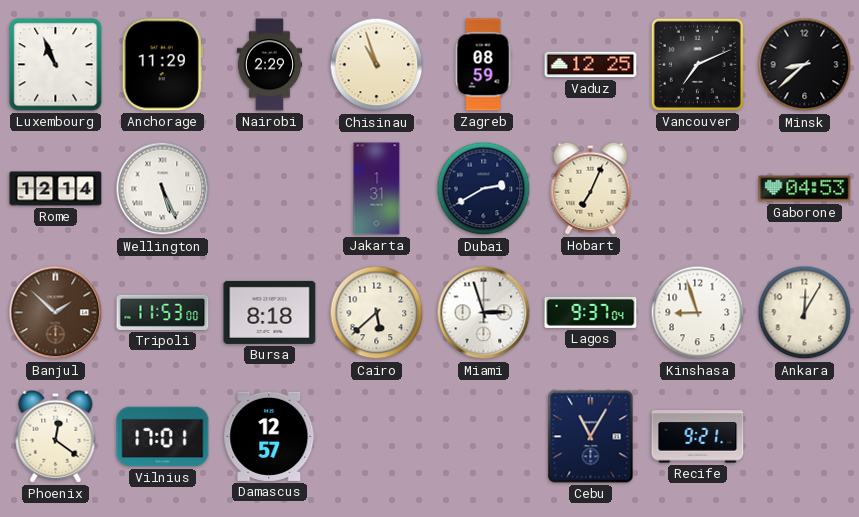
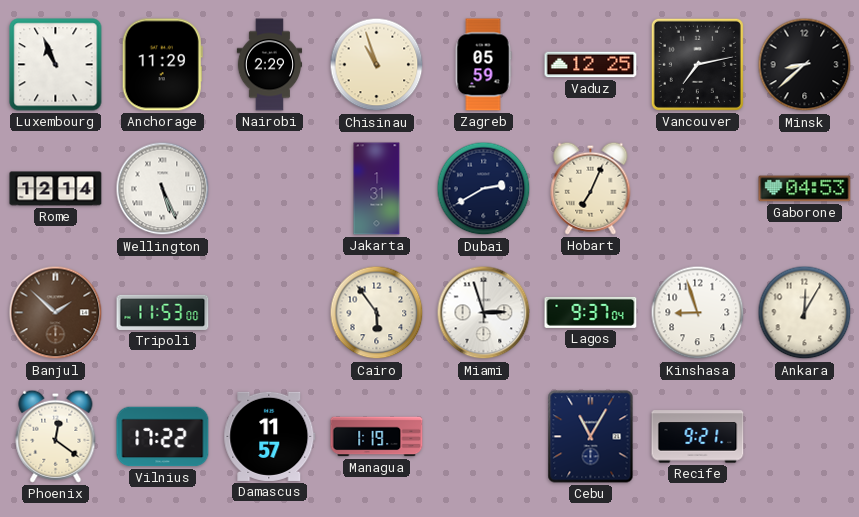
Zagreb: 08:59 -> 05:59
Vancouver: 7:11 -> 7:13
Bursa: 8:18 -> none
Cairo: 5:38 -> 5:54
Vilnius: 17:01 -> 17:22
Damascus: 12:57 -> 11:57
Managua: none -> 1:19
